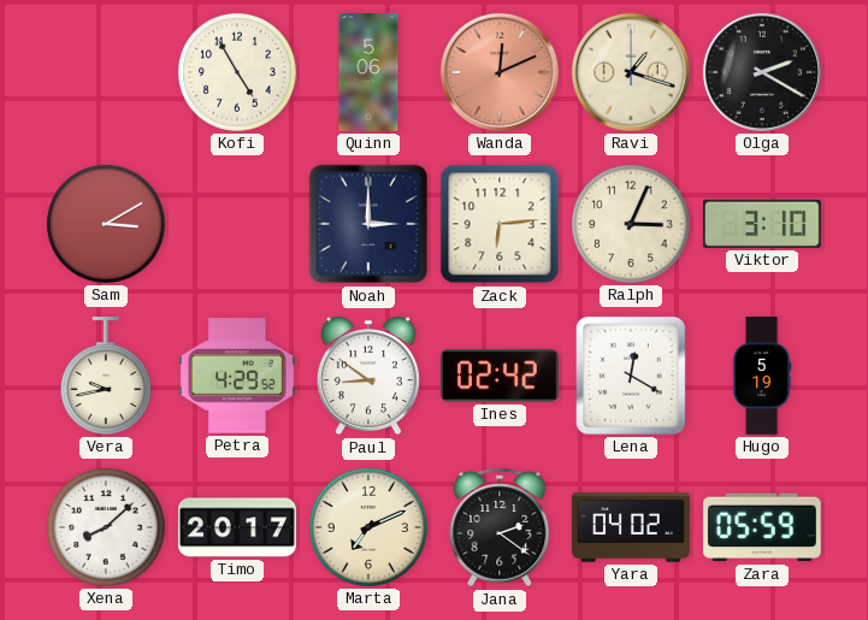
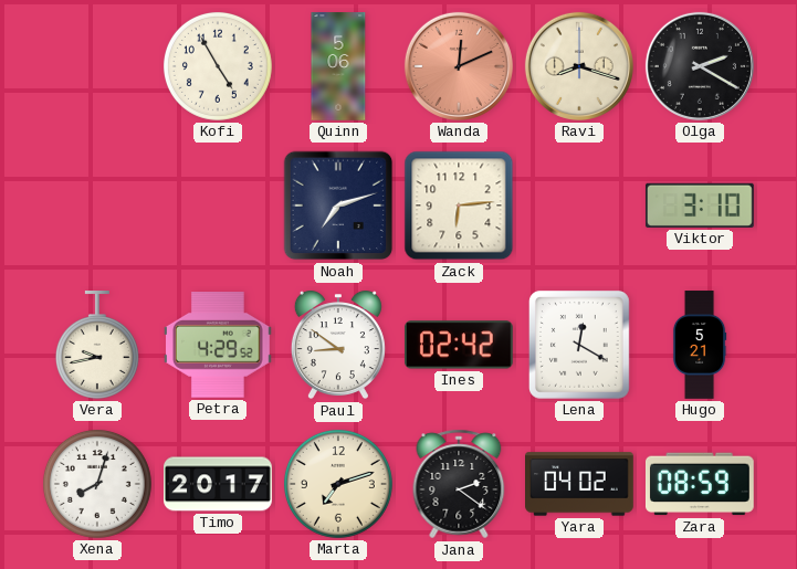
Ravi: 1:18 -> 8:18
Sam: 3:10 -> none
Noah: 3:00 -> 7:12
Ralph: 3:04 -> none
Hugo: 5:19 -> 5:21
Xena: 8:08 -> 8:03
Marta: 7:11 -> 7:12
Zara: 05:59 -> 08:59
